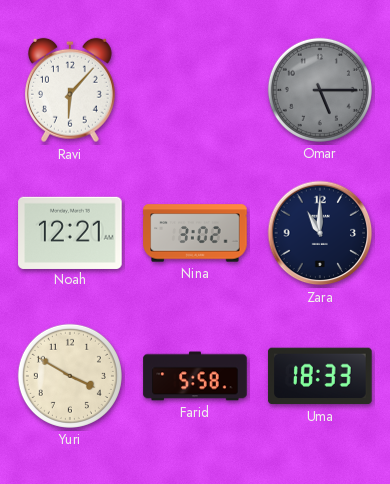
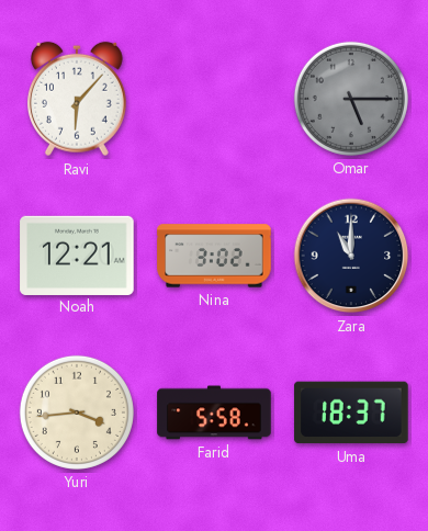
Yuri: 3:50 -> 3:44
Uma: 18:33 -> 18:37
